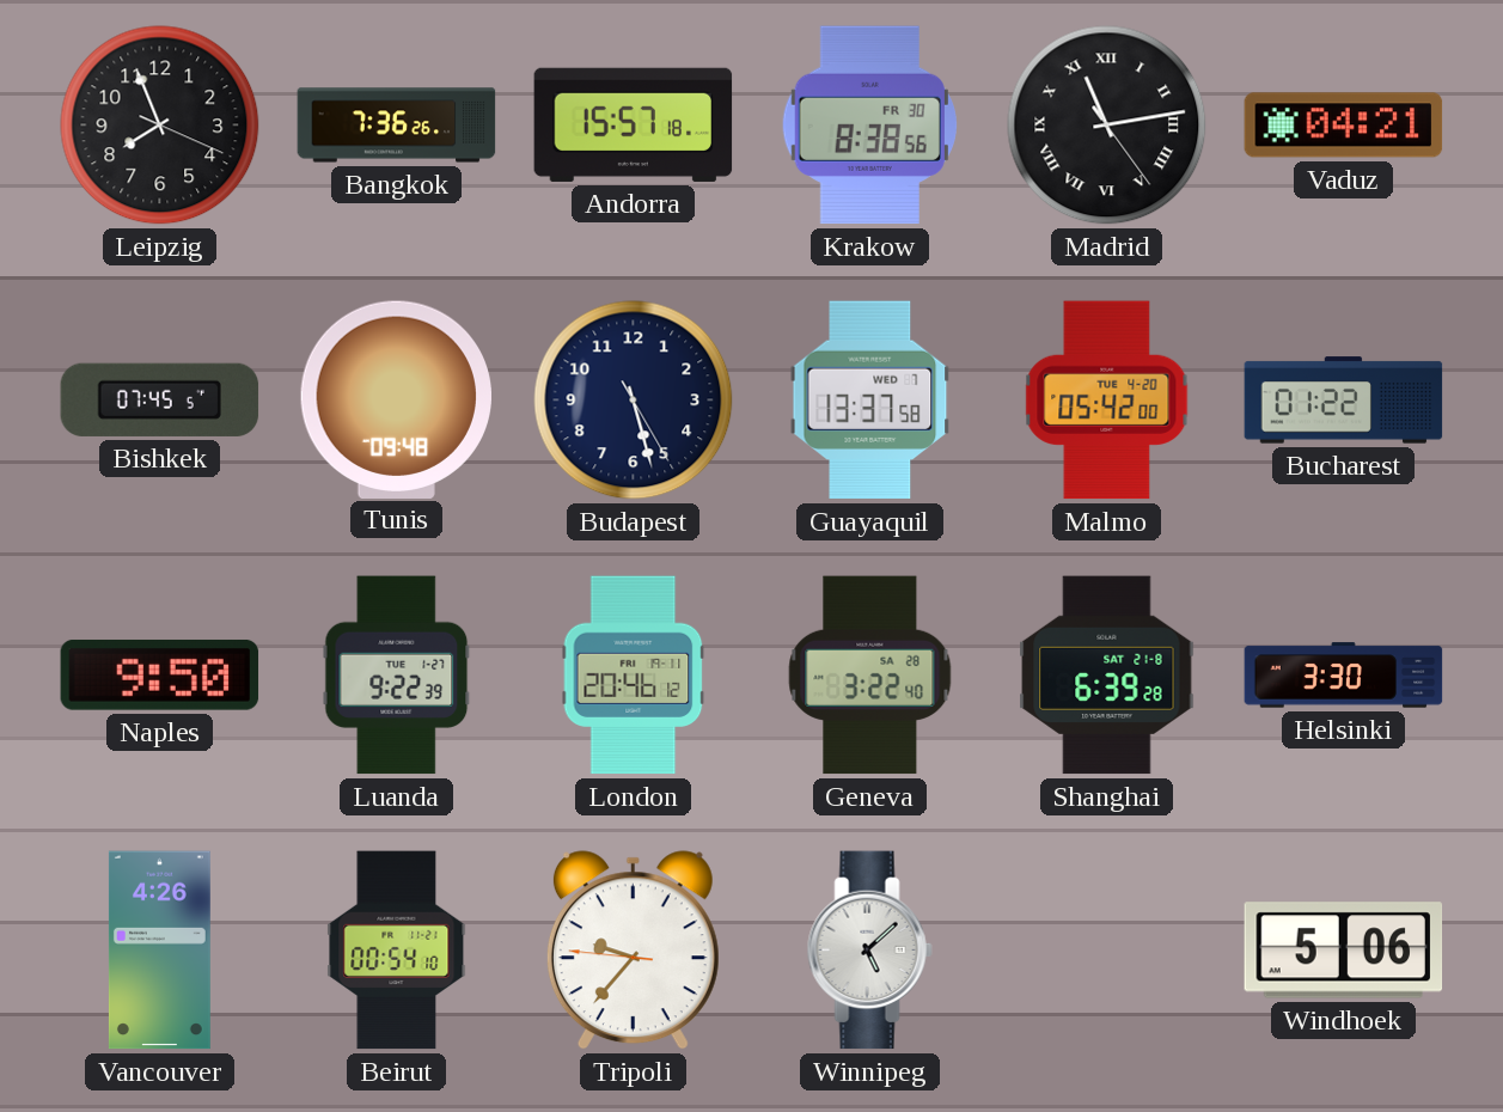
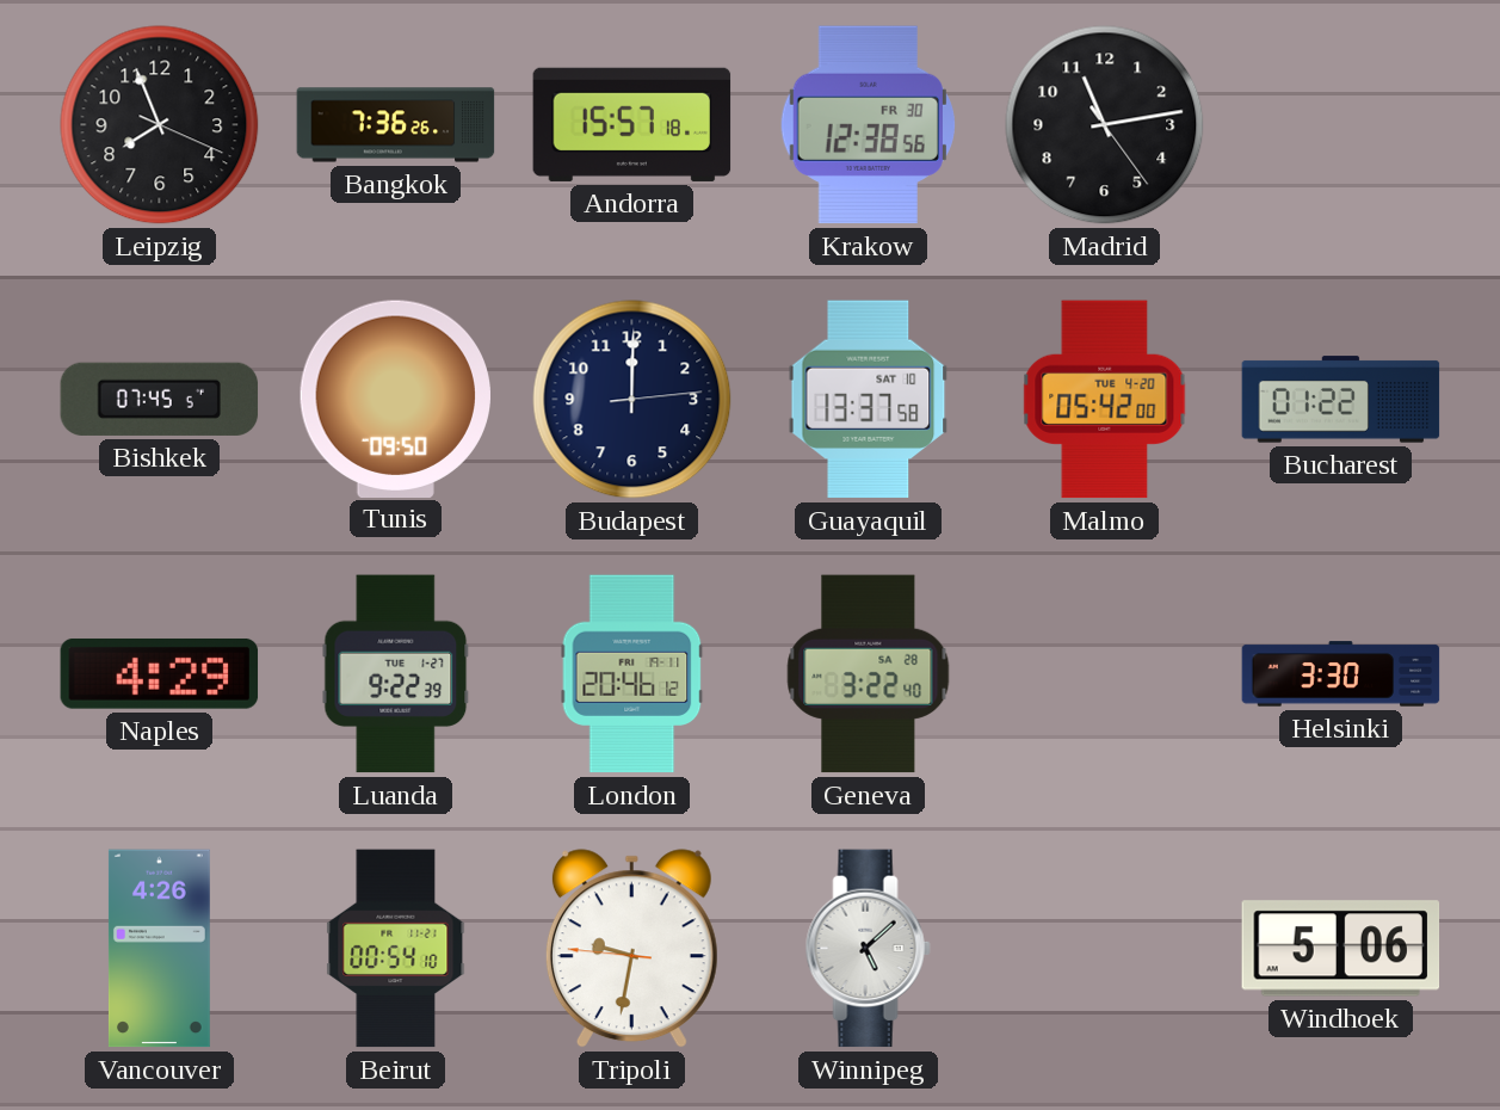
Krakow: 8:38 -> 12:38
Madrid numerals: Roman -> Arabic
Vaduz: 04:21 -> none
Tunis: 09:48 -> 09:50
Budapest: 5:27 -> 12:00
Guayaquil date: WED 7 -> SAT 10
Naples: 9:50 -> 4:29
Shanghai: 6:39 -> none
Tripoli: 9:36 -> 9:31
